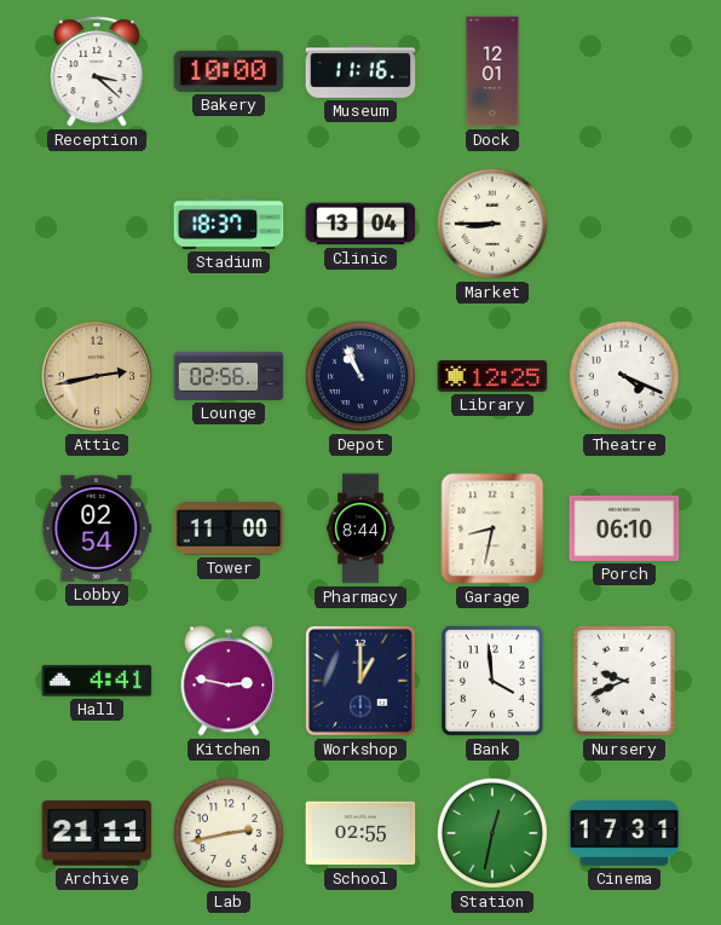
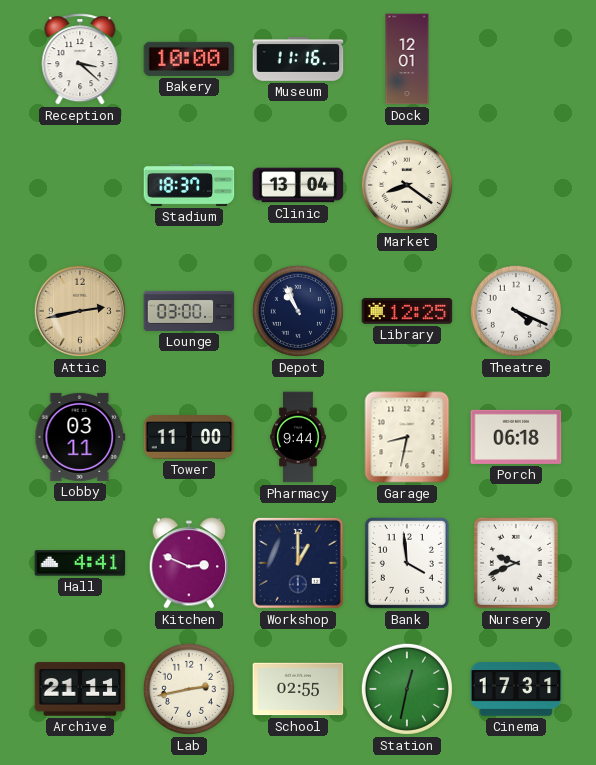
Market: 8:45 -> 8:21
Lounge: 02:56 -> 03:00
Lobby: 02:54 -> 03:11
Pharmacy: 8:44 -> 9:44
Porch: 06:10 -> 06:18
Kitchen: 2:47 -> 2:49
